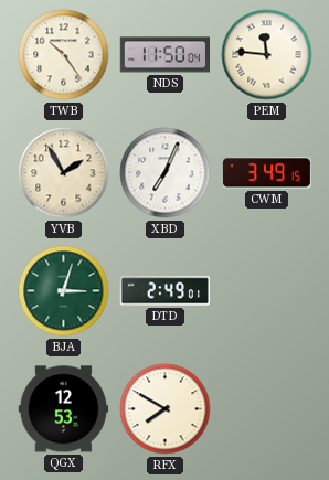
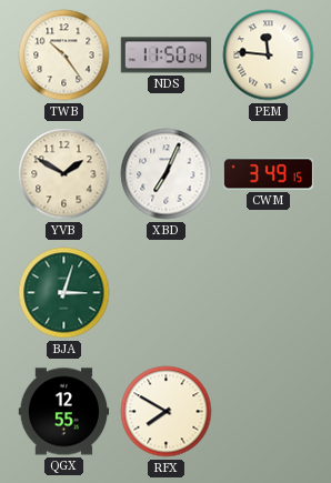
YVB: 1:55 -> 1:50
DTD: 2:49 -> none
QGX: 12:53 -> 12:55
